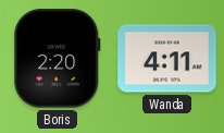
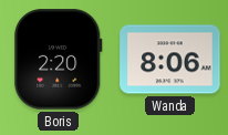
Wanda: 4:11 -> 8:06
